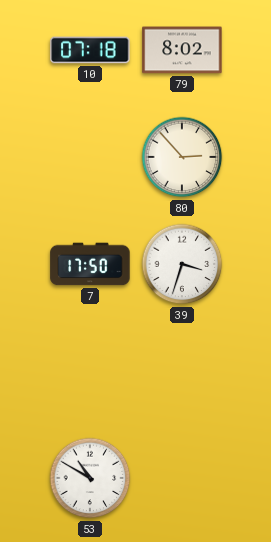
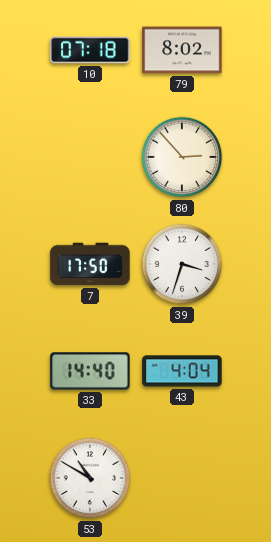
33: none -> 14:40
43: none -> 4:04
